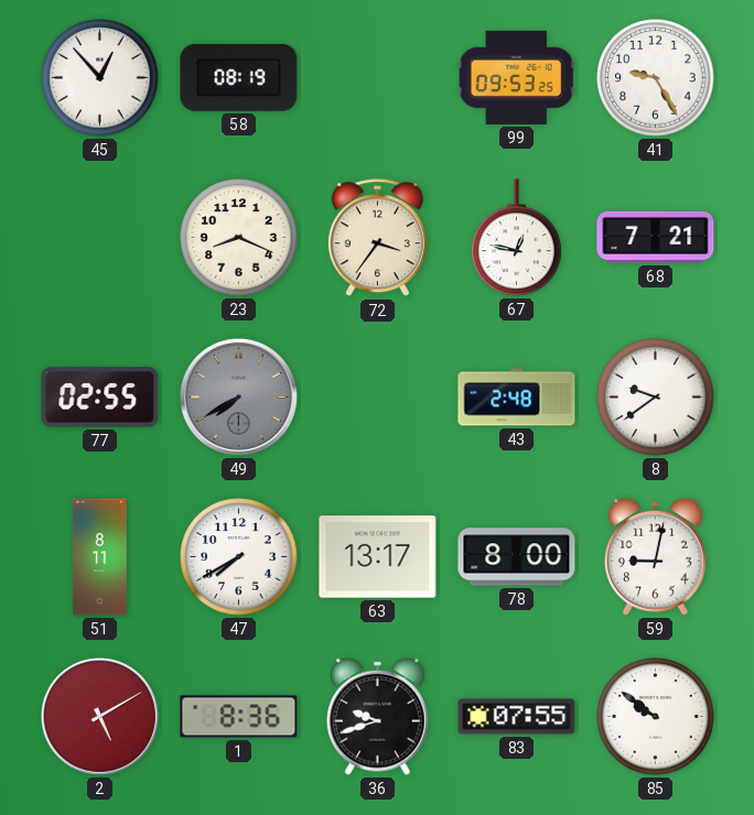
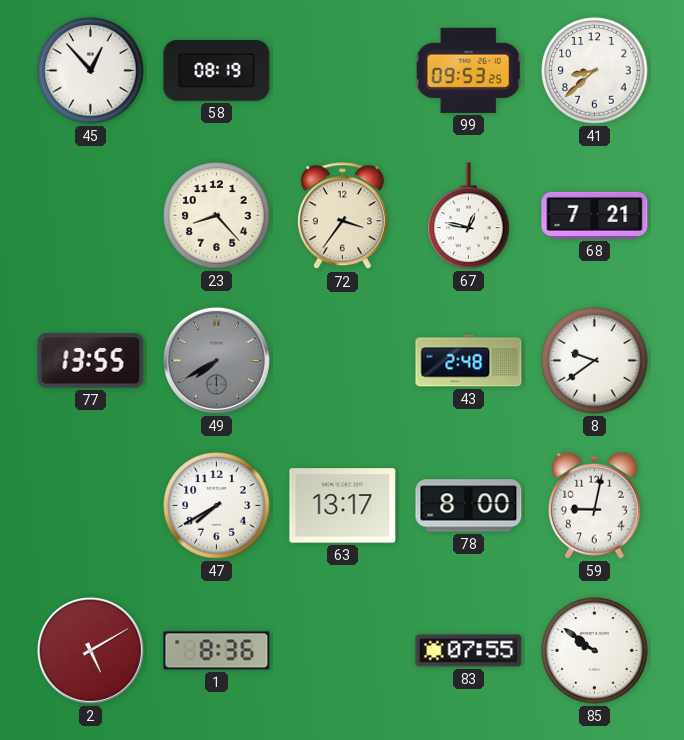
41: 9:25 -> 8:38
23: 8:19 -> 8:23
77: 02:55 -> 13:55
51: 8:11 -> none
36: 9:42 -> none
